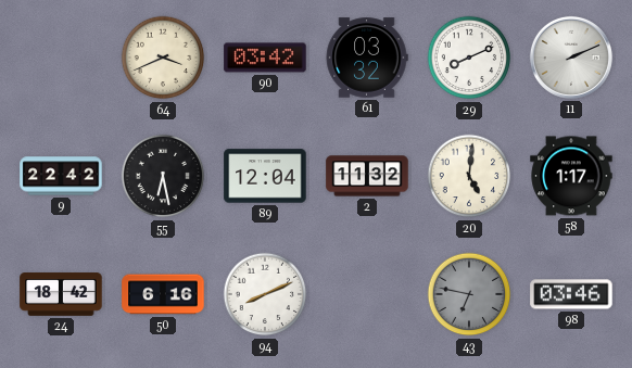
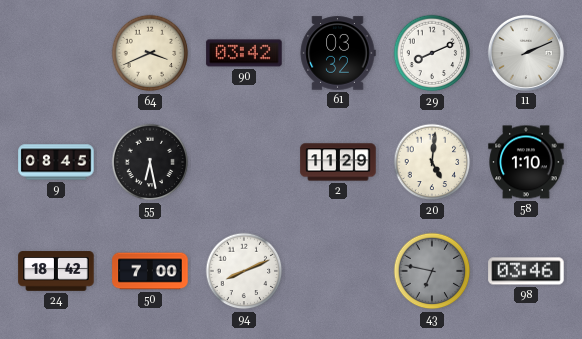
9: 22:42 -> 08:45
89: 12:04 -> none
2: 11:32 -> 11:29
58: 1:17 -> 1:10
50: 6:16 -> 7:00
